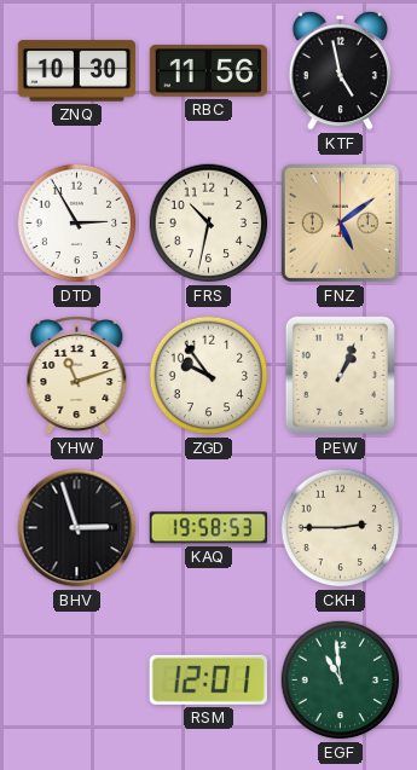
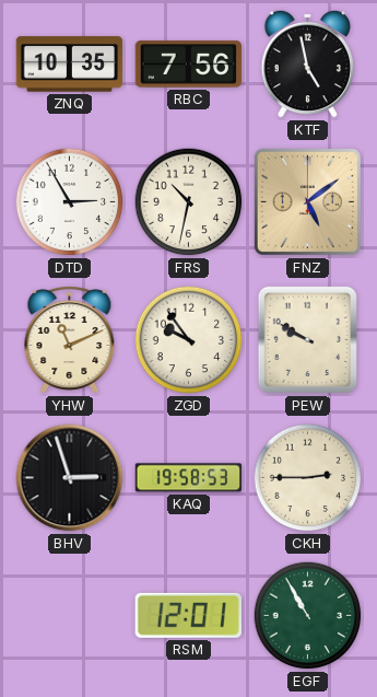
ZNQ: 10:30 -> 10:35
RBC: 11:56 -> 7:56
YHW: 11:12 -> 11:11
PEW: 1:04 -> 9:50
EGF: 10:59 -> 10:55
